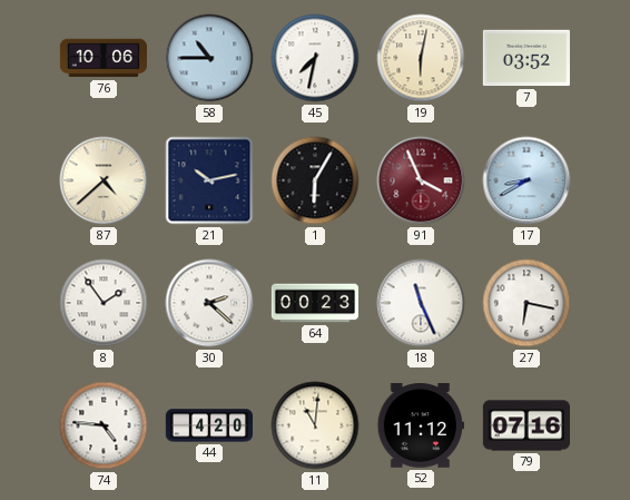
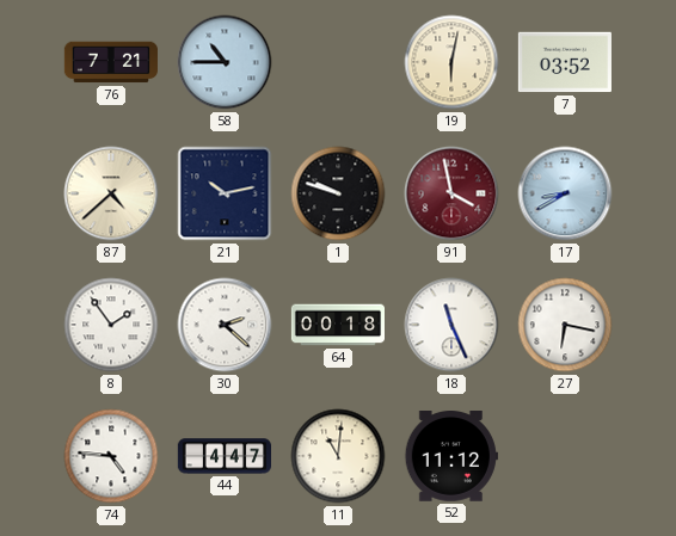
76: 10:06 -> 7:21
45: 7:32 -> none
1: 6:05 -> 9:48
91: 3:56 -> 3:58
64: 00:23 -> 00:18
44: 4:20 -> 4:47
79: 07:16 -> none
